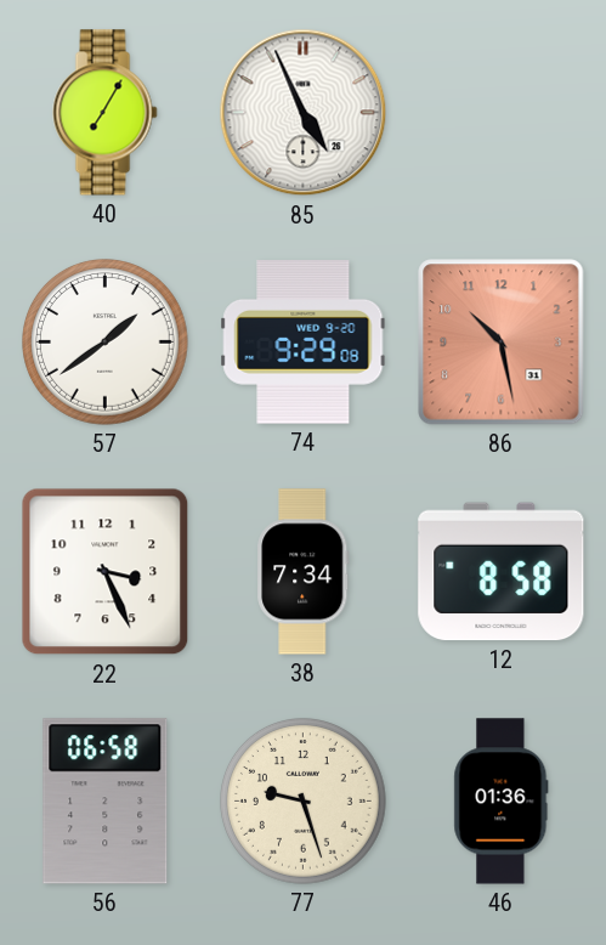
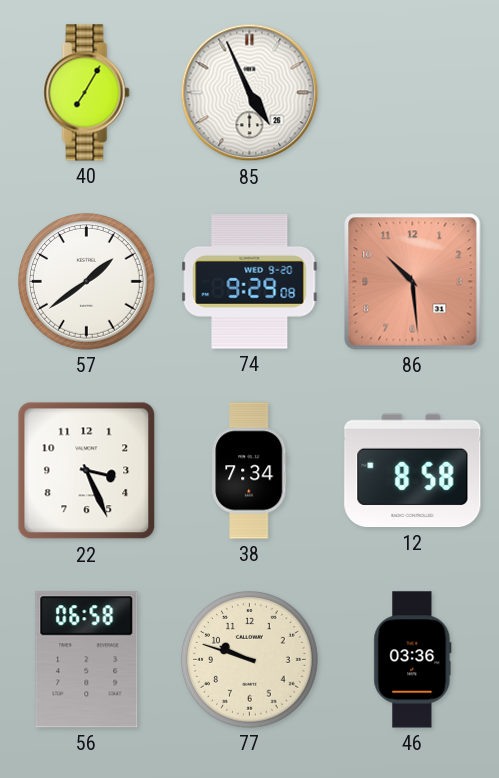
86: 10:28 -> 10:29
77: 9:27 -> 9:48
46: 01:36 -> 03:36
